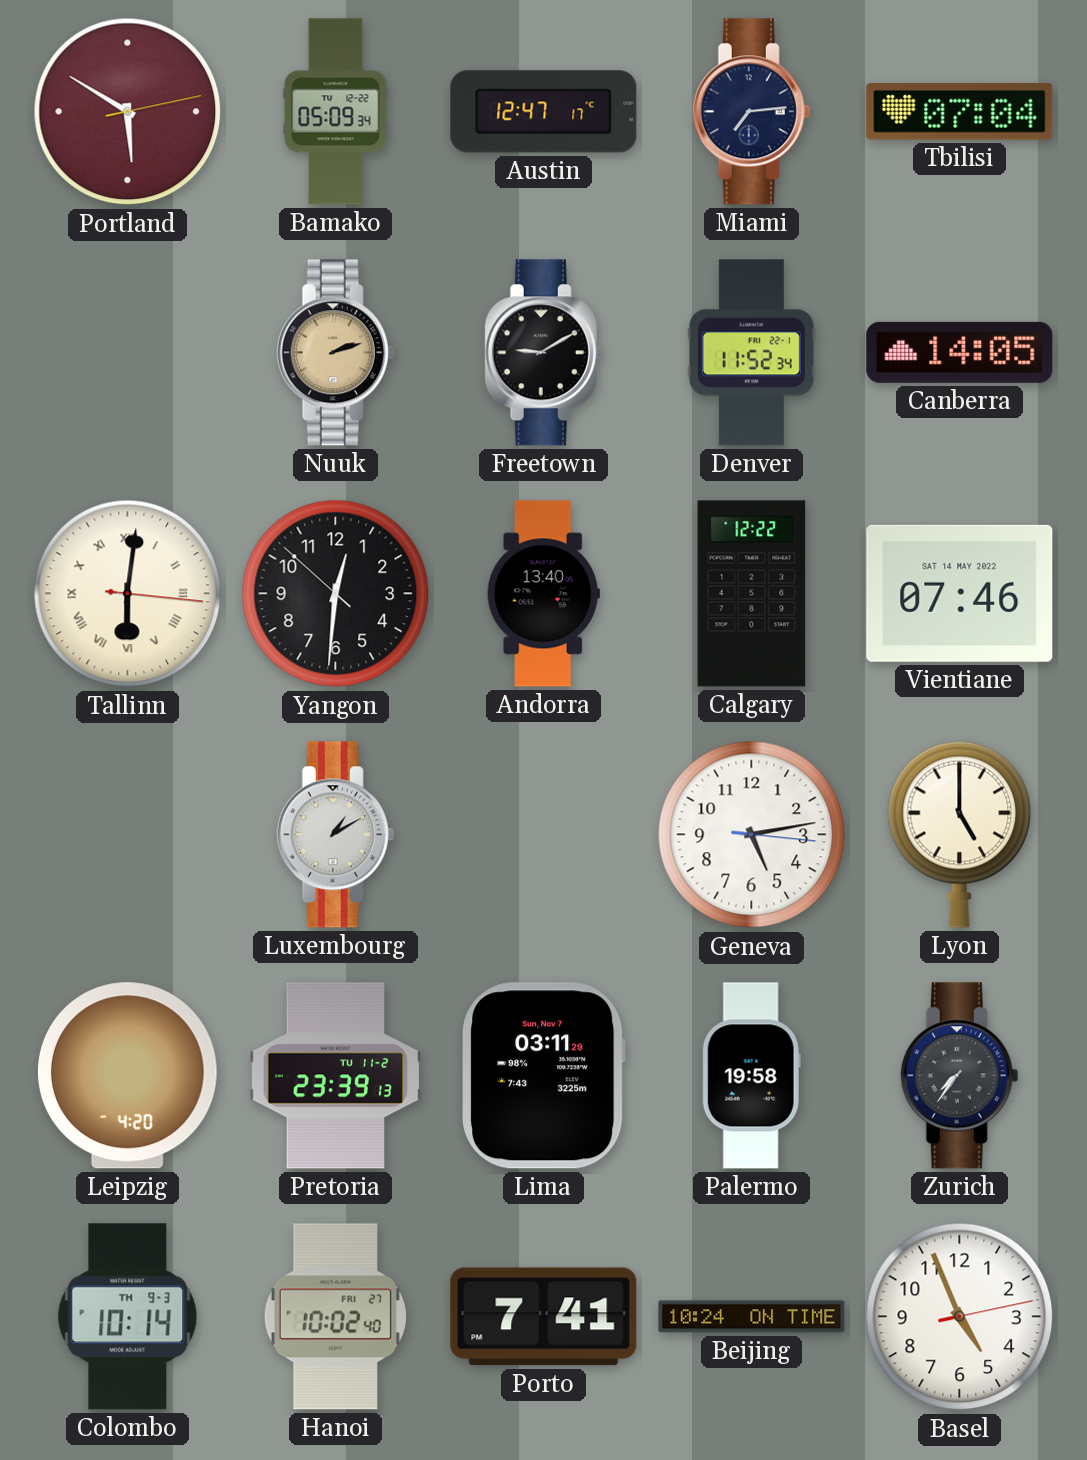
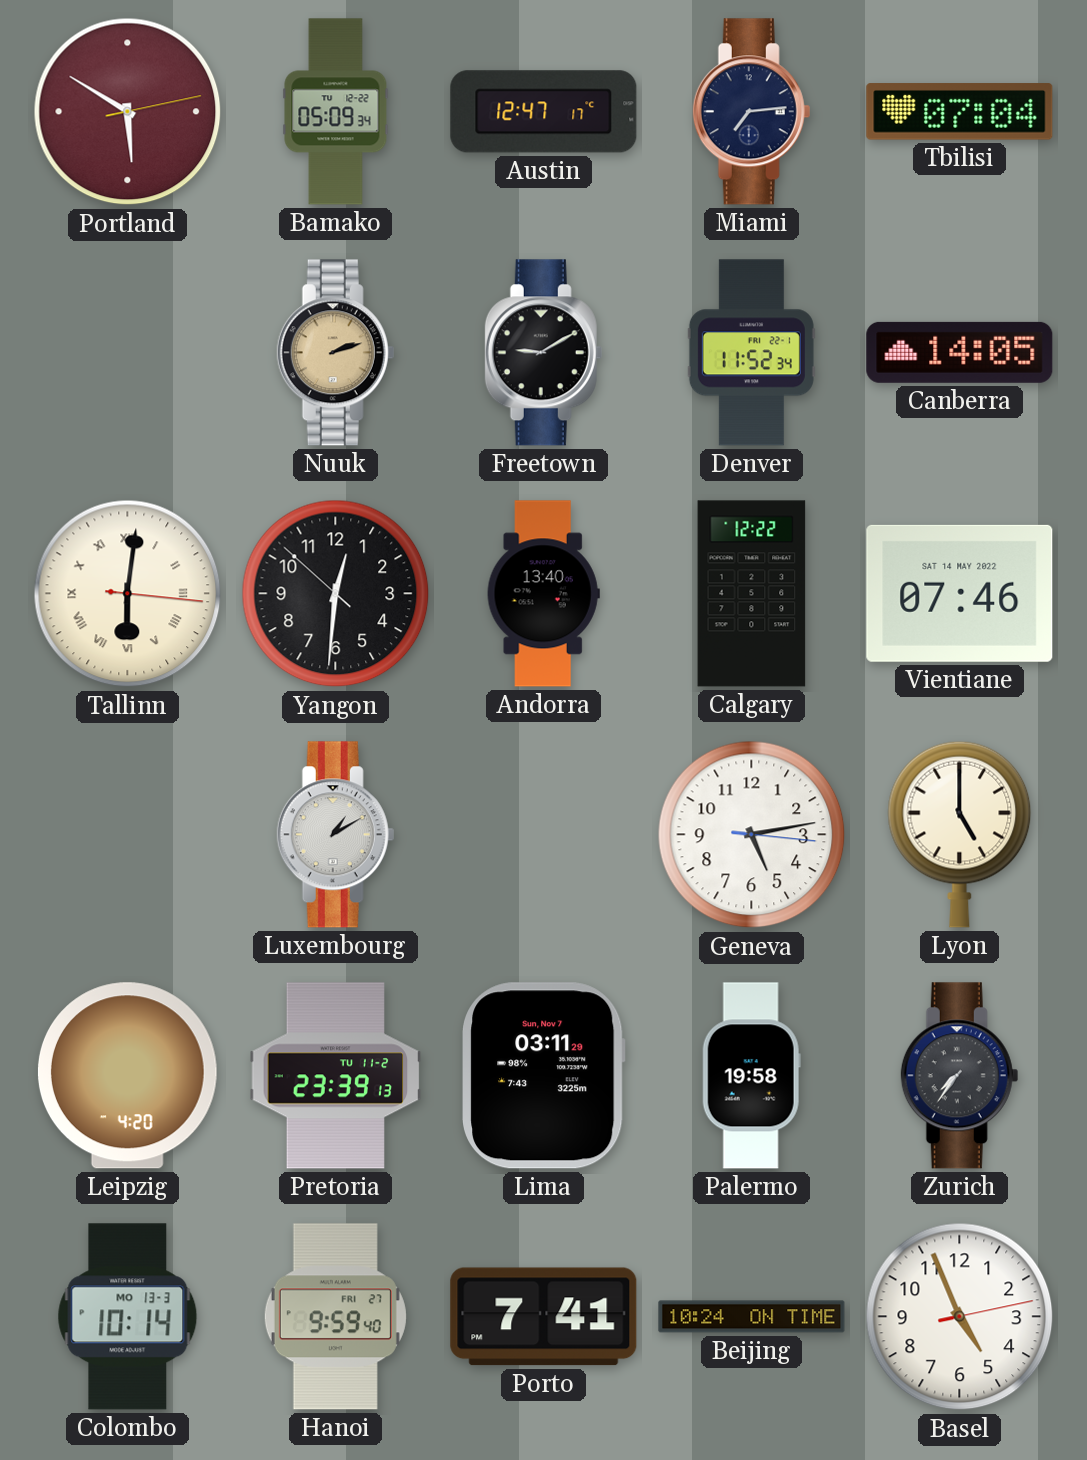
Colombo date: TH 9-3 -> MO 13-3
Hanoi: 10:02 -> 9:59
